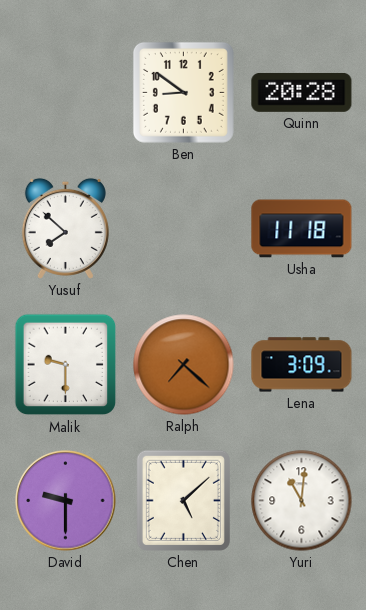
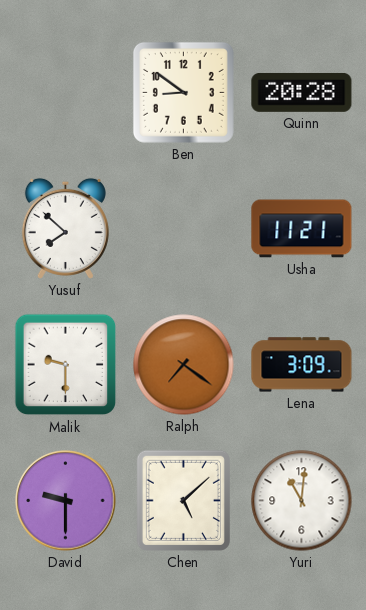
Usha: 11:18 -> 11:21
Ralph: 7:22 -> 7:21
